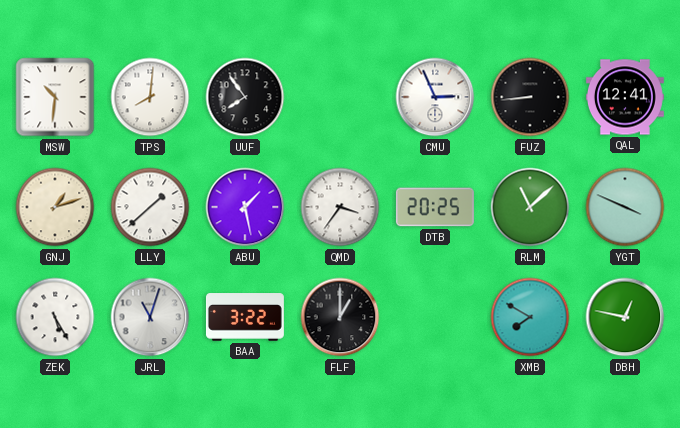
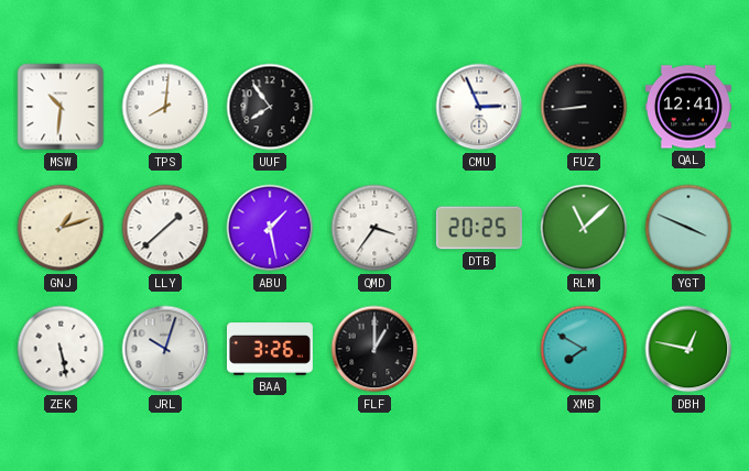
ZEK: 5:25 -> 5:28
JRL: 11:03 -> 10:03
BAA: 3:22 -> 3:26
